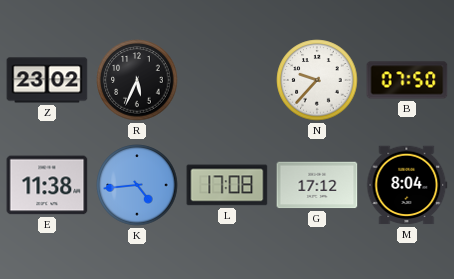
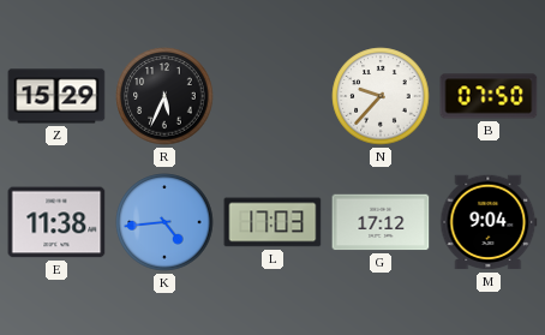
Z: 23:02 -> 15:29
L: 17:08 -> 17:03
M: 8:04 -> 9:04
